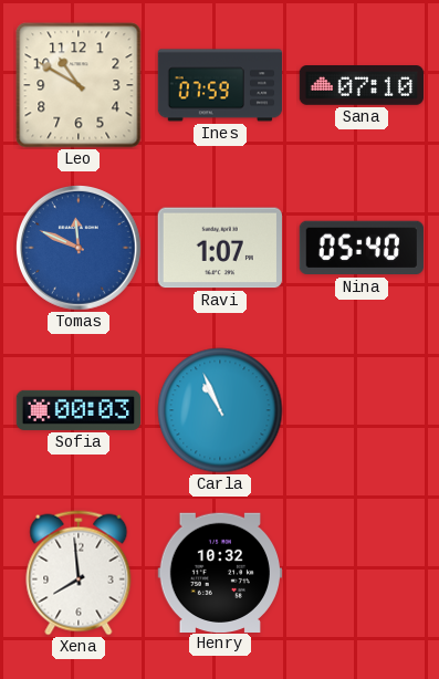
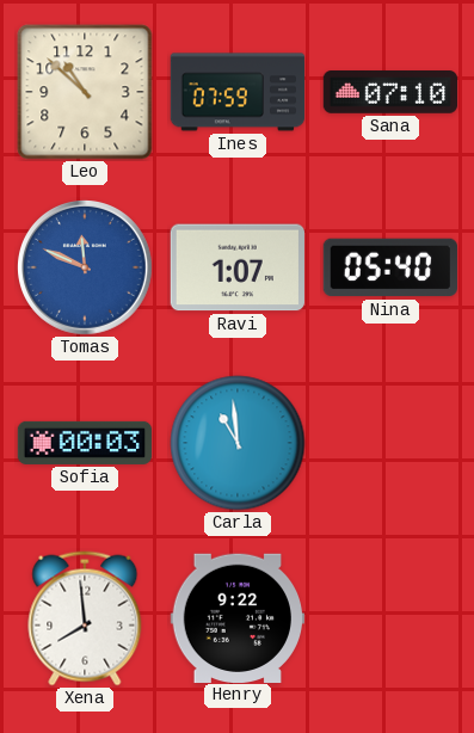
Leo: 10:50 -> 10:52
Carla: 10:56 -> 10:59
Henry: 10:32 -> 9:22
